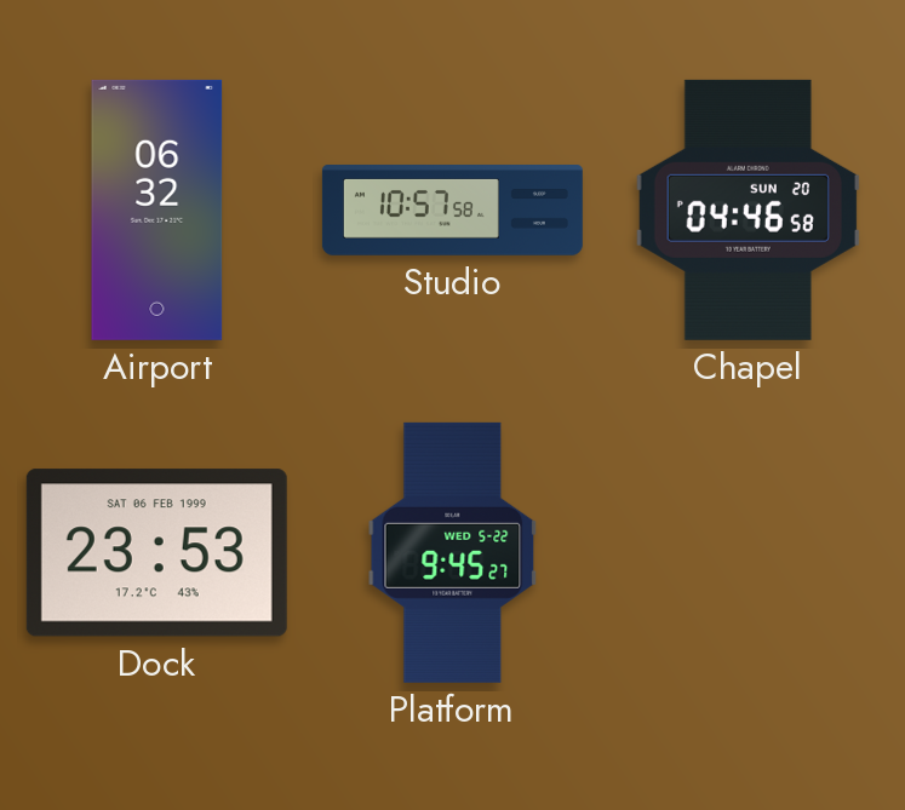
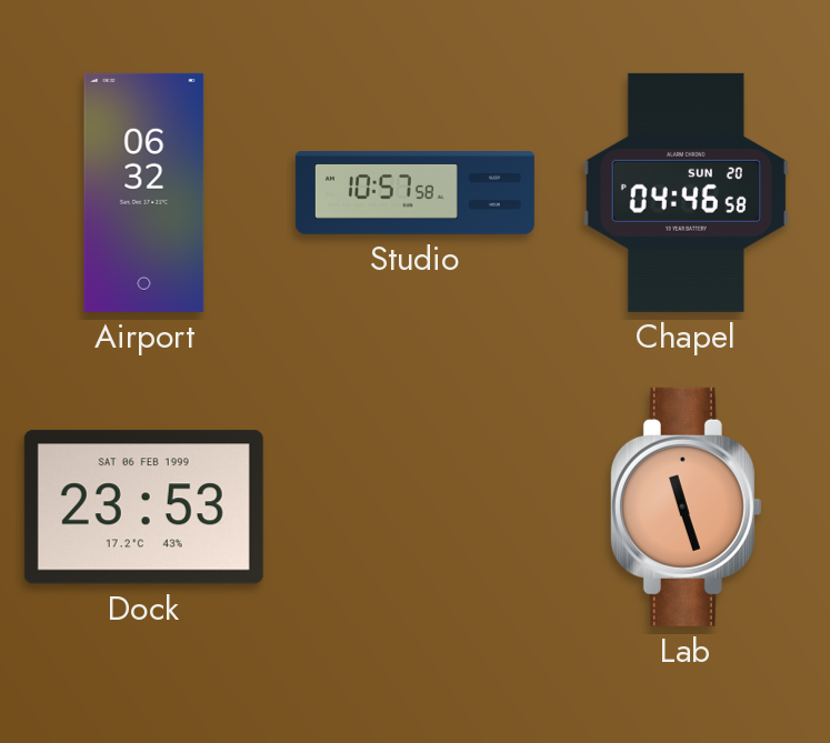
Platform: 9:45 -> none
Lab: none -> 11:27
